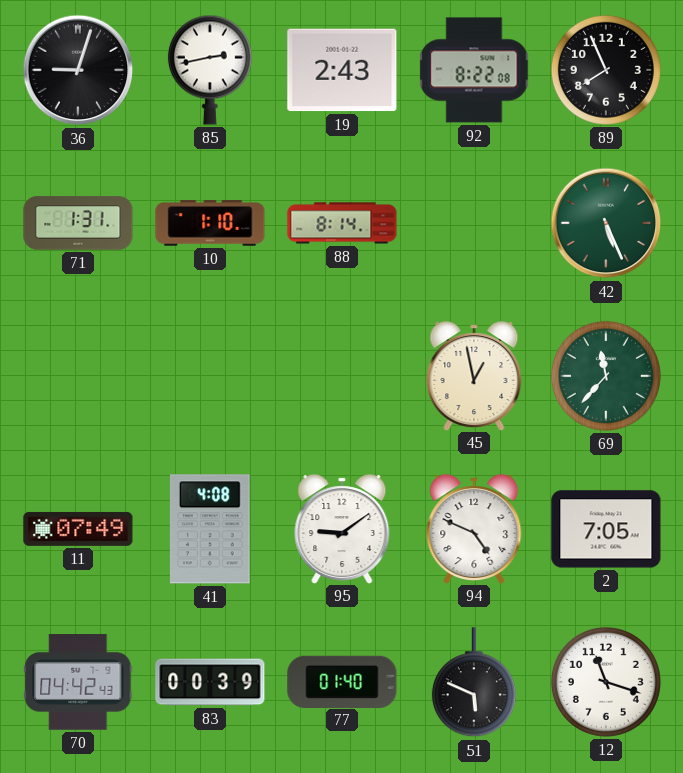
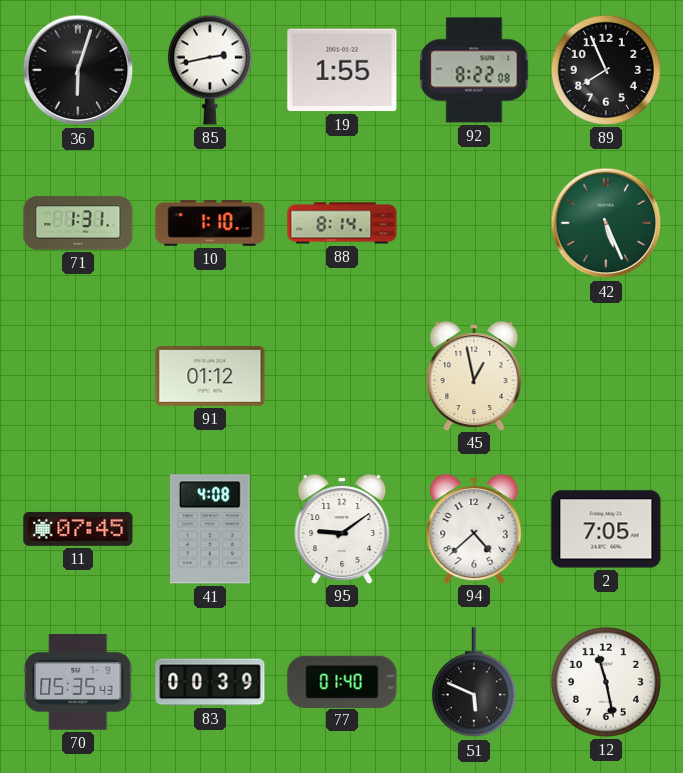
36: 9:03 -> 6:03
19: 2:43 -> 1:55
91: none -> 01:12
69: 11:37 -> none
11: 07:49 -> 07:45
94: 4:49 -> 4:38
70: 04:42 -> 05:35
12: 11:18 -> 11:28
